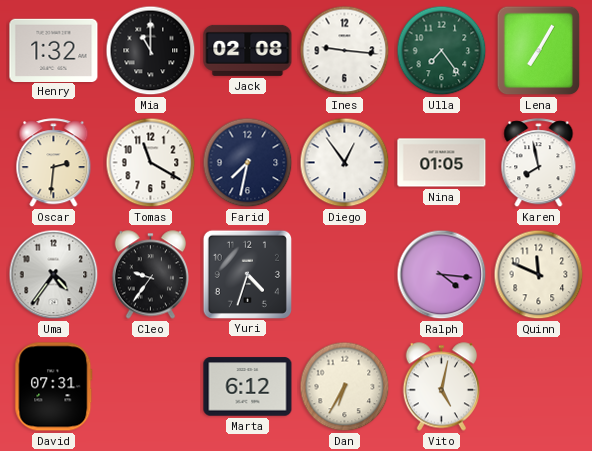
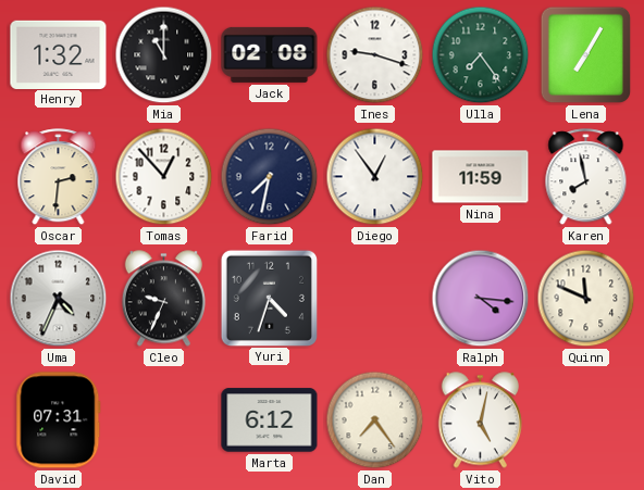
Ines: 9:16 -> 9:18
Tomas: 11:20 -> 12:53
Nina: 01:05 -> 11:59
Uma: 4:36 -> 4:34
Cleo: 9:36 -> 9:34
Dan: 6:35 -> 7:24
